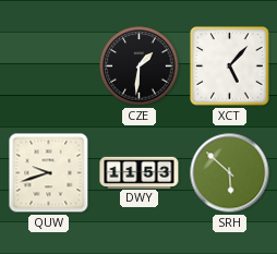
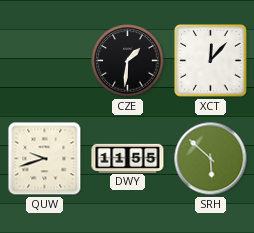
XCT: 5:07 -> 12:07
DWY: 11:53 -> 11:55
